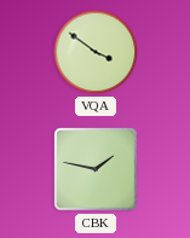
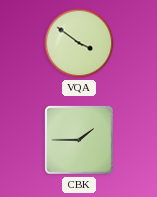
CBK: 1:47 -> 1:45
